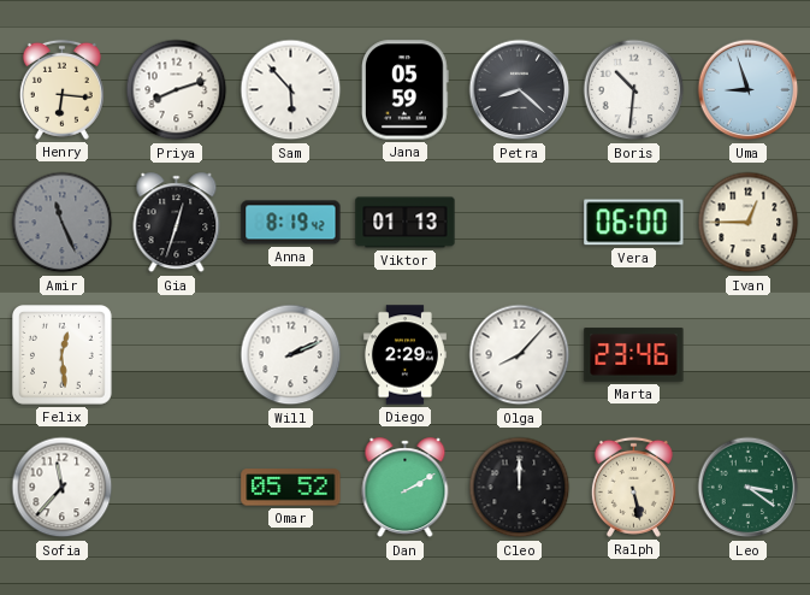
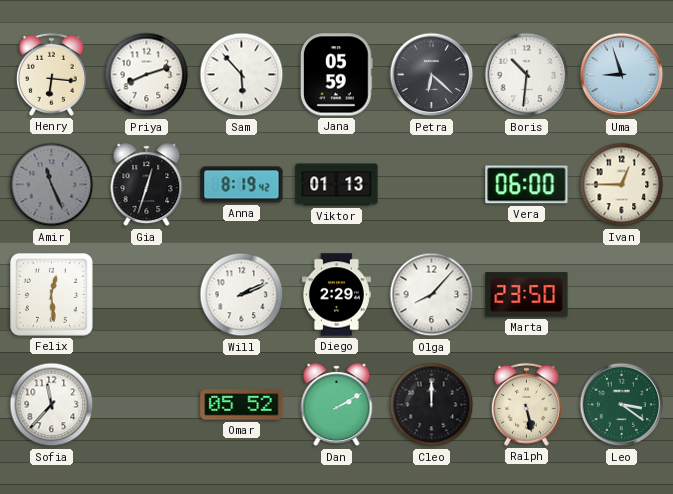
Petra: 8:22 -> 6:22
Marta: 23:46 -> 23:50
